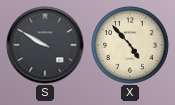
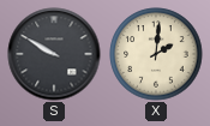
X: 4:53 -> 2:01
